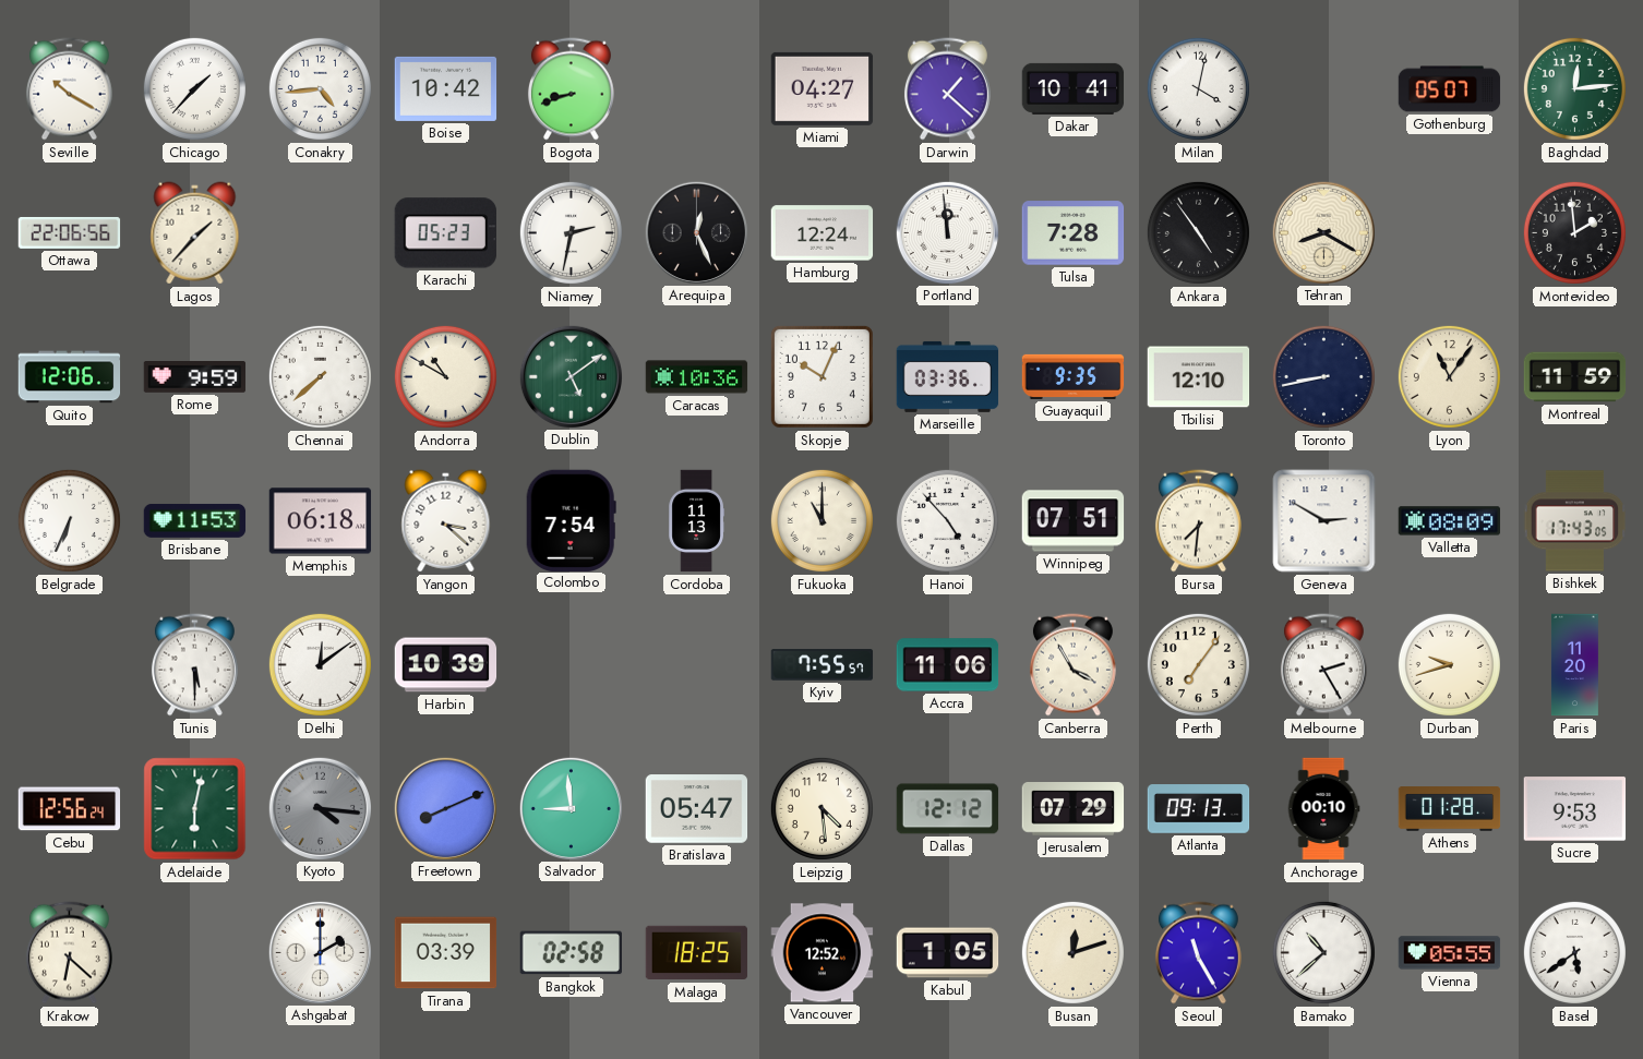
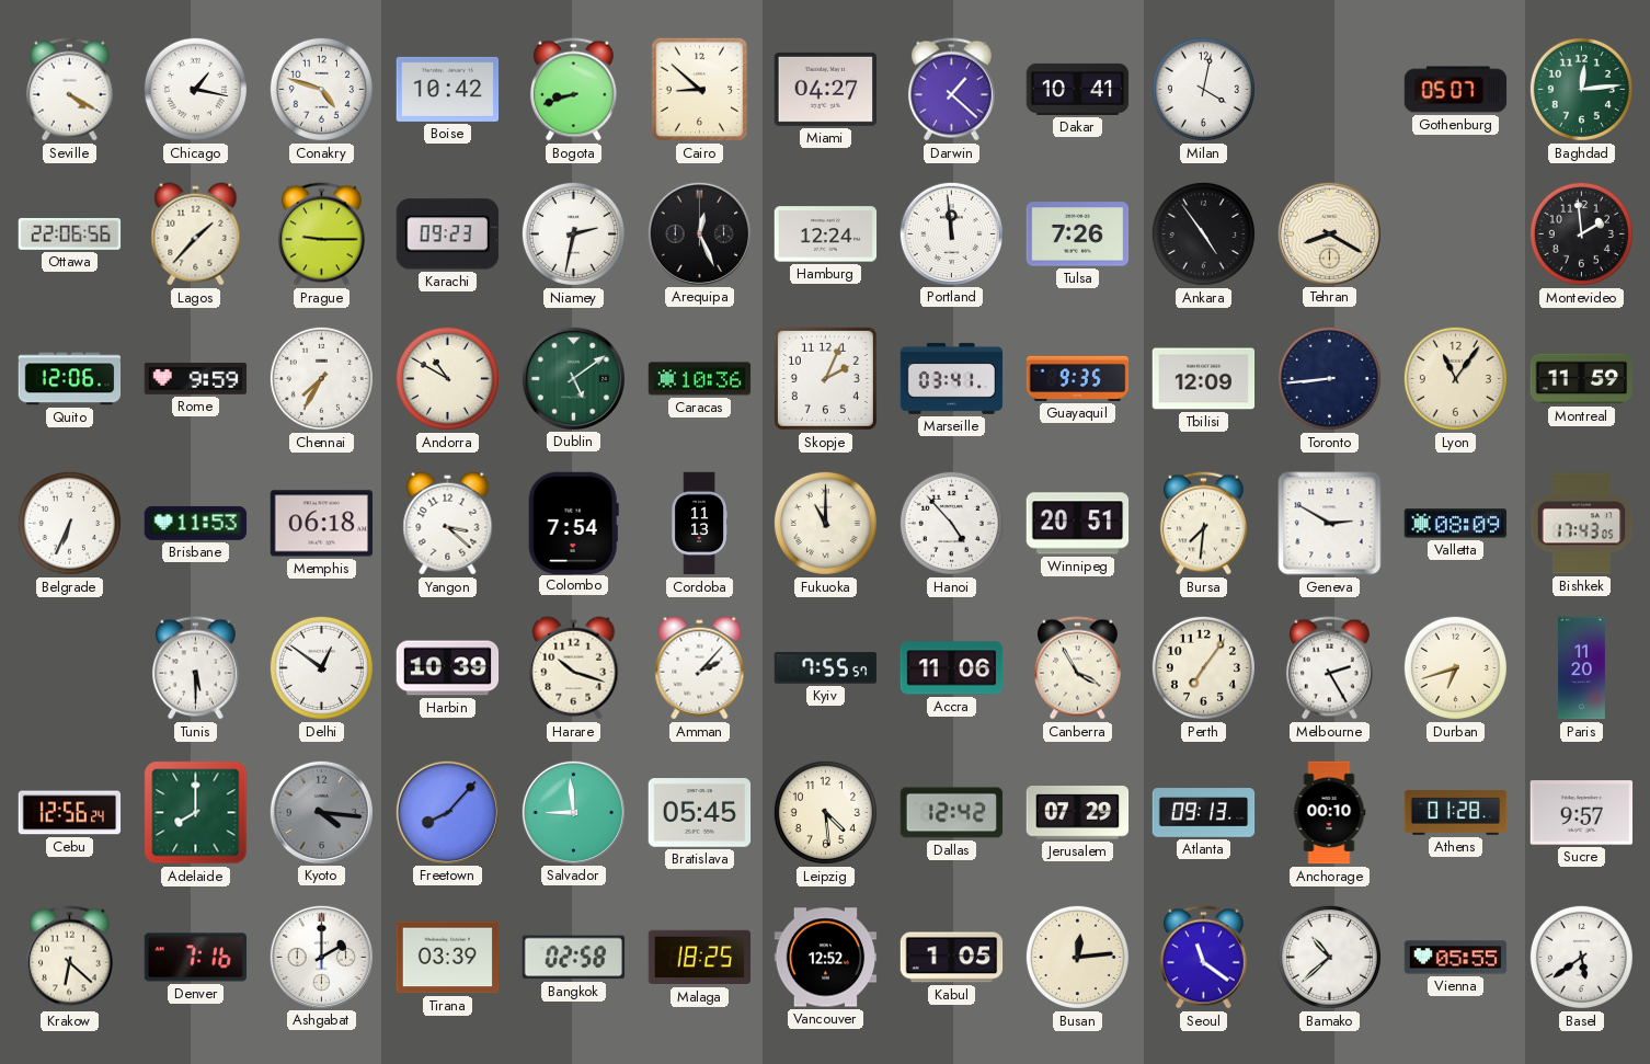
Seville: 10:20 -> 4:20
Chicago: 1:37 -> 1:17
Conakry: 4:44 -> 4:48
Cairo: none -> 8:52
Prague: none -> 9:15
Karachi: 05:23 -> 09:23
Tulsa: 7:28 -> 7:26
Chennai: 7:38 -> 7:35
Skopje: 10:04 -> 2:04
Marseille: 03:36 -> 03:41
Tbilisi: 12:10 -> 12:09
Toronto: 8:43 -> 8:44
Winnipeg: 07:51 -> 20:51
Delhi: 12:09 -> 12:51
Harare: none -> 10:18
Amman: none -> 2:07
Durban: 9:42 -> 6:42
Adelaide: 6:02 -> 8:00
Freetown: 8:11 -> 8:07
Bratislava: 05:47 -> 05:45
Dallas: 12:12 -> 12:42
Sucre: 9:53 -> 9:57
Denver: none -> 7:16
Busan: 12:12 -> 12:14
Seoul: 11:25 -> 11:21
